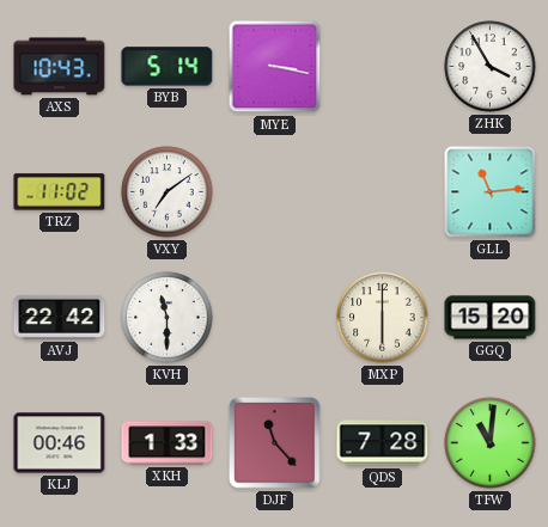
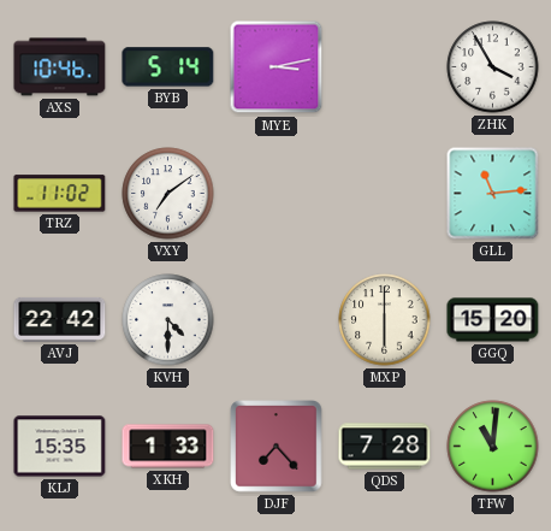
AXS: 10:43 -> 10:46
MYE: 3:17 -> 3:13
KVH: 11:30 -> 4:30
KLJ: 00:46 -> 15:35
DJF: 11:23 -> 7:23
